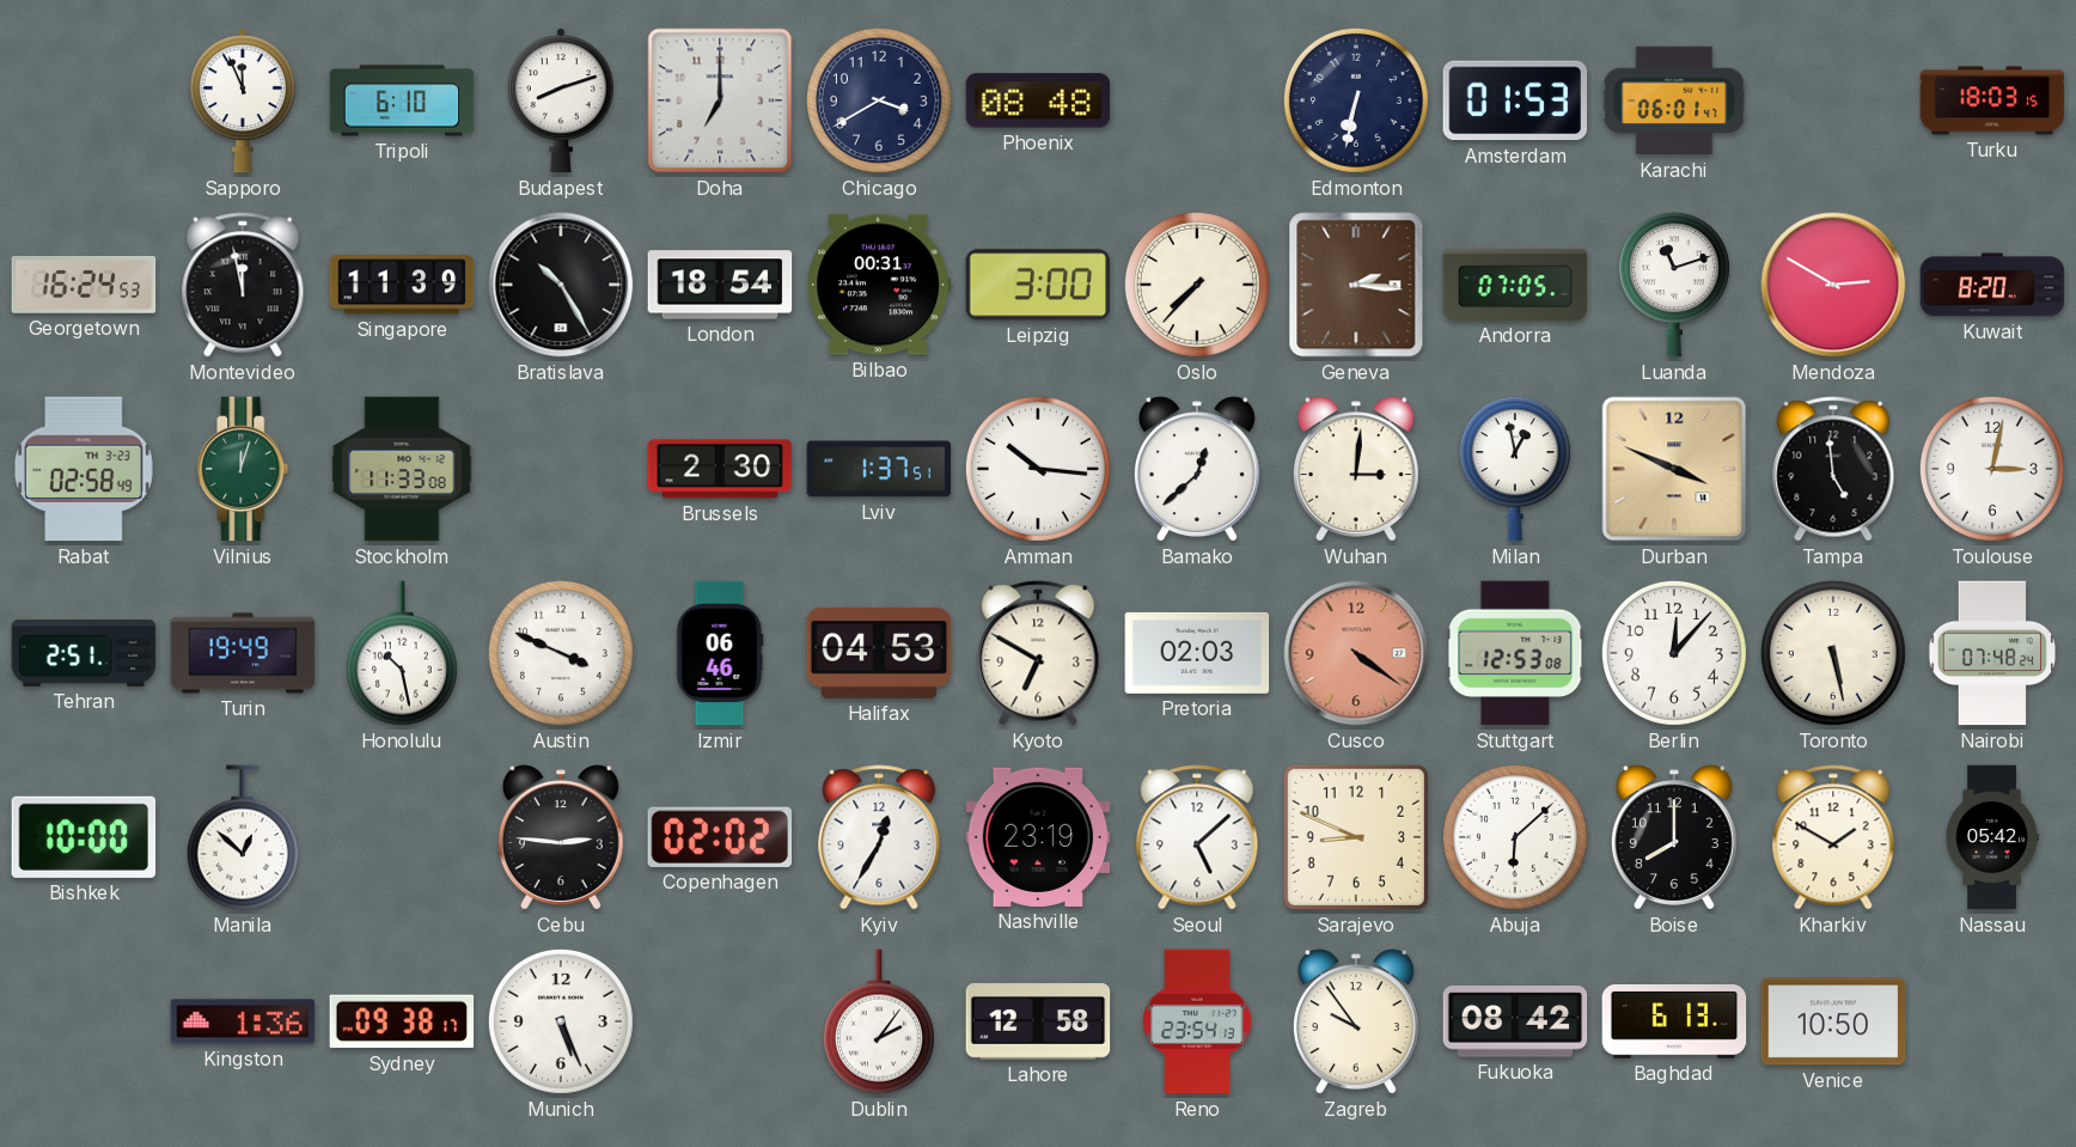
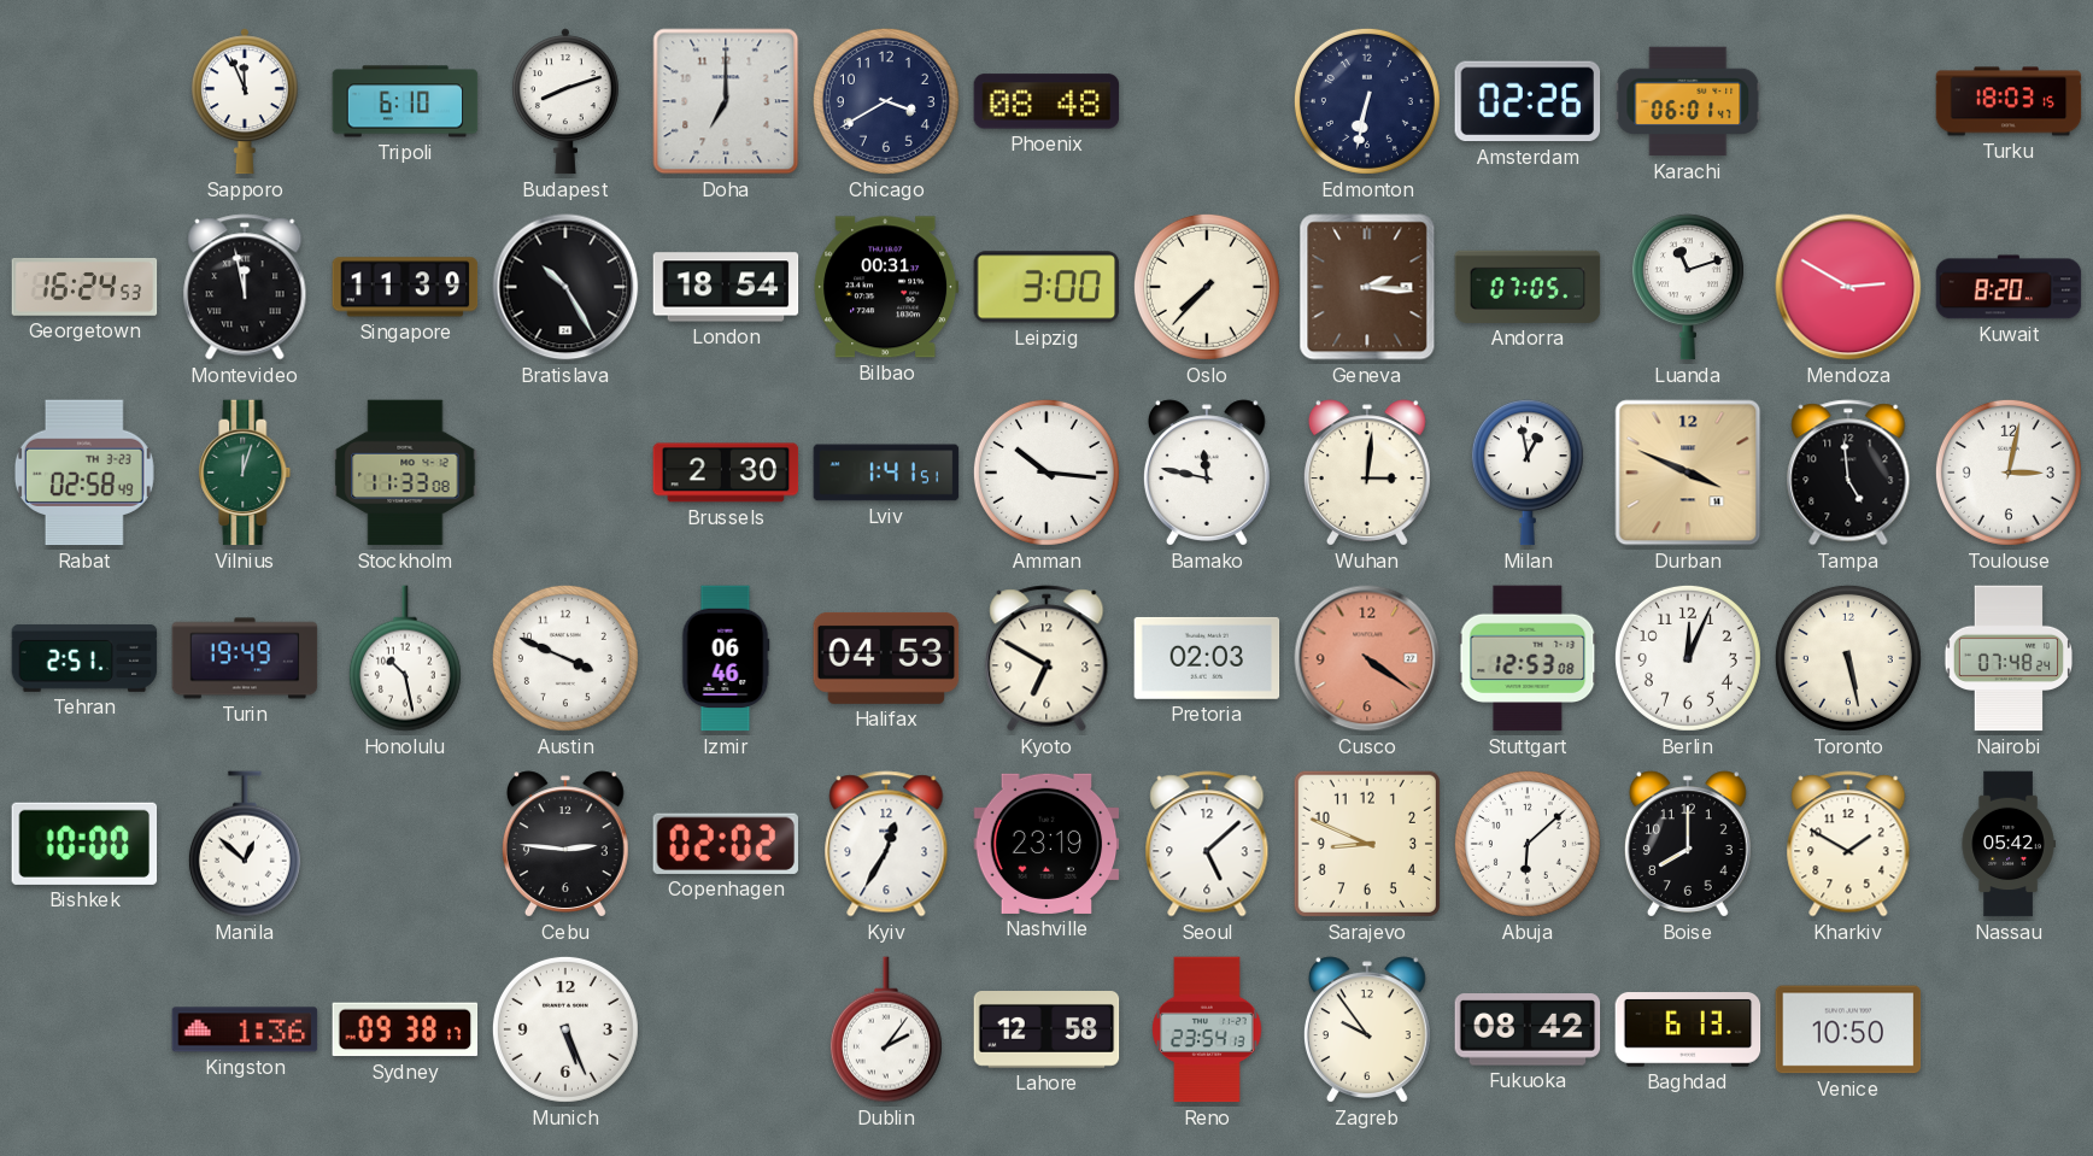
Amsterdam: 01:53 -> 02:26
Lviv: 1:37 -> 1:41
Bamako: 12:38 -> 11:47
Berlin: 12:07 -> 12:04
